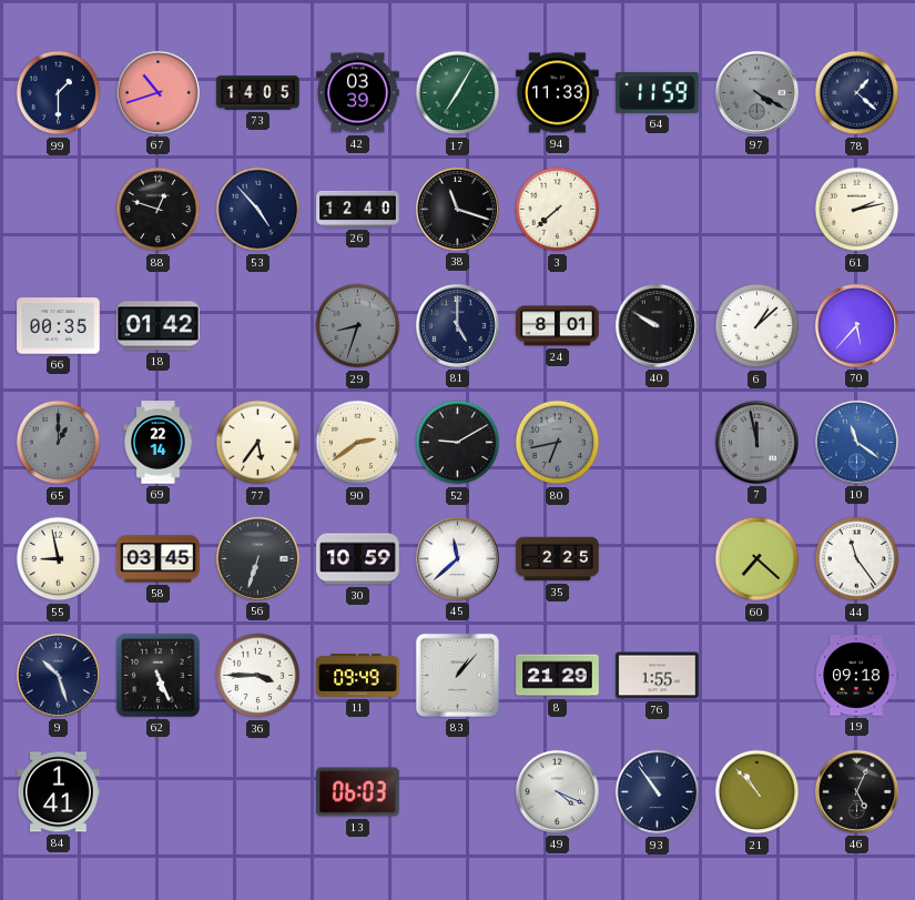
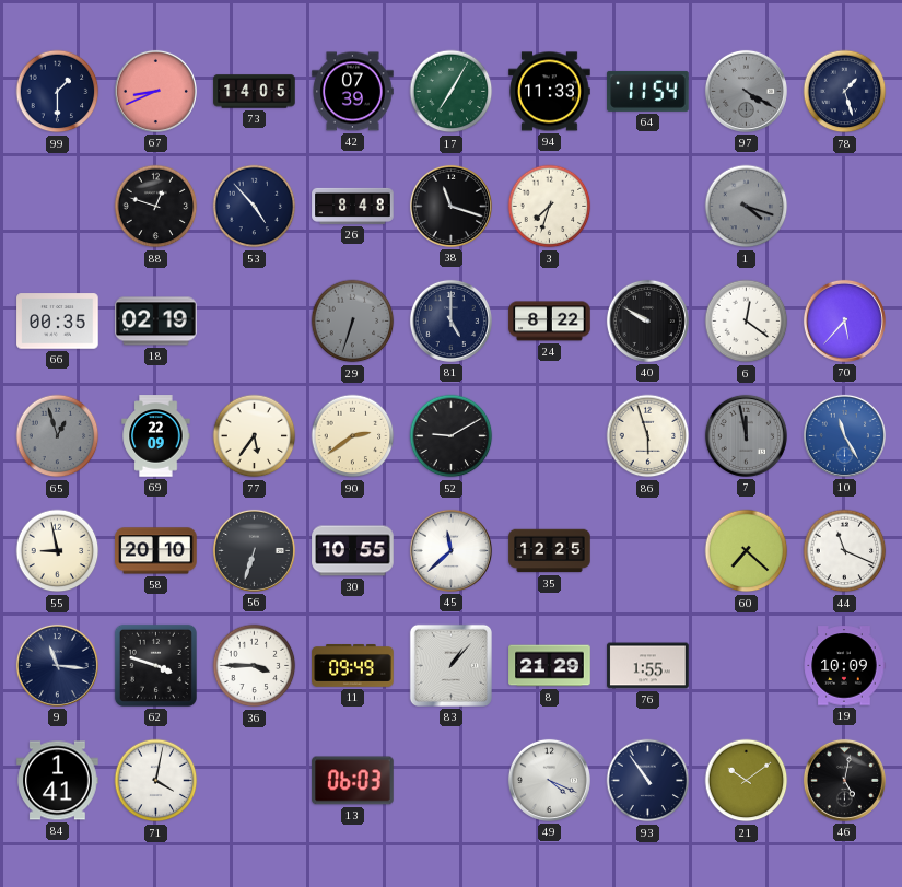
67: 10:42 -> 8:41
42: 03:39 -> 07:39
64: 11:59 -> 11:54
78: 1:22 -> 1:27
26: 12:40 -> 8:48
3: 7:38 -> 7:33
1: none -> 4:18
61: 2:13 -> none
18: 01:42 -> 02:19
29: 8:33 -> 6:33
24: 8:01 -> 8:22
6: 1:08 -> 12:21
65: 1:00 -> 12:57
69: 22:14 -> 22:09
80: 6:43 -> none
86: none -> 5:57
10: 11:21 -> 11:25
58: 03:45 -> 20:10
30: 10:59 -> 10:55
35: 2:25 -> 12:25
44: 11:24 -> 11:19
9: 10:27 -> 11:16
62: 5:26 -> 3:48
19: 09:18 -> 10:09
71: none -> 4:02
21: 10:53 -> 10:09
46: 5:04 -> 5:02
